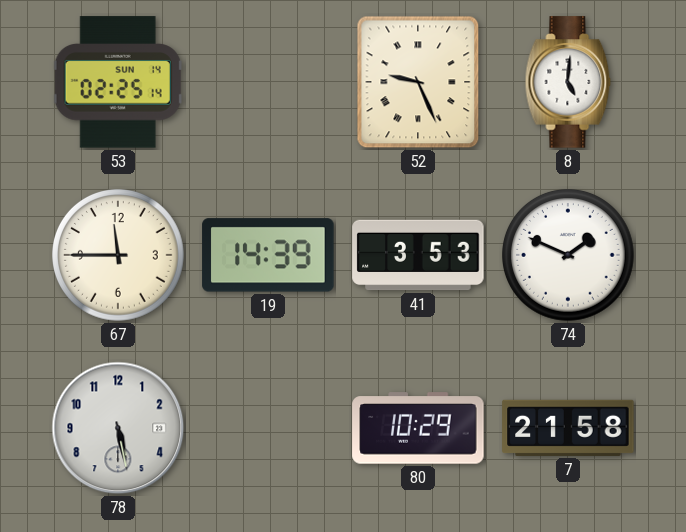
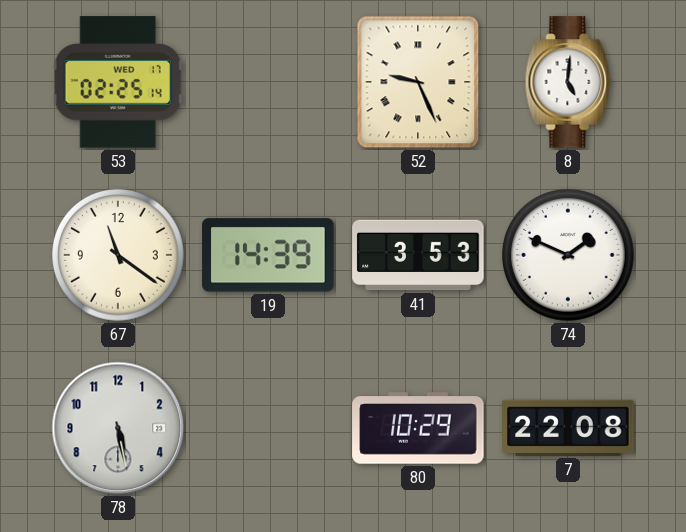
53 date: SUN 14 -> WED 17
67: 11:45 -> 11:21
7: 21:58 -> 22:08
